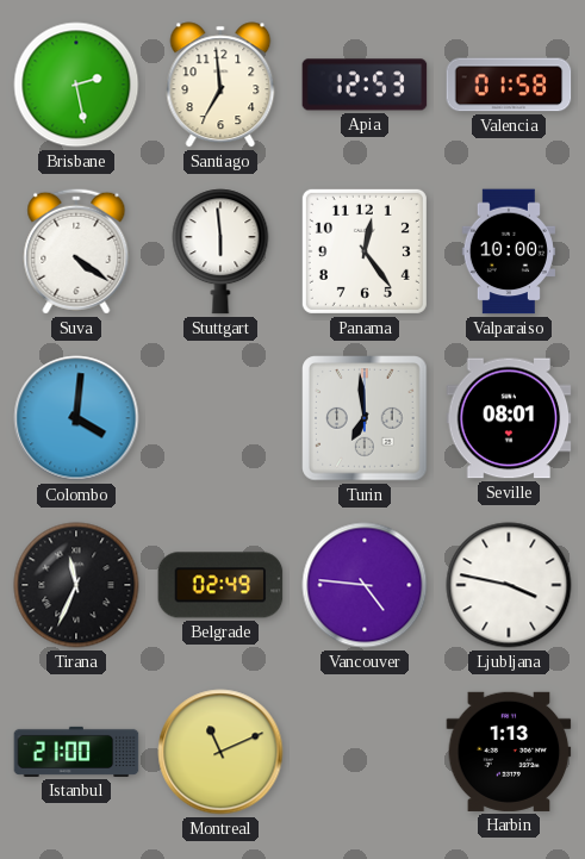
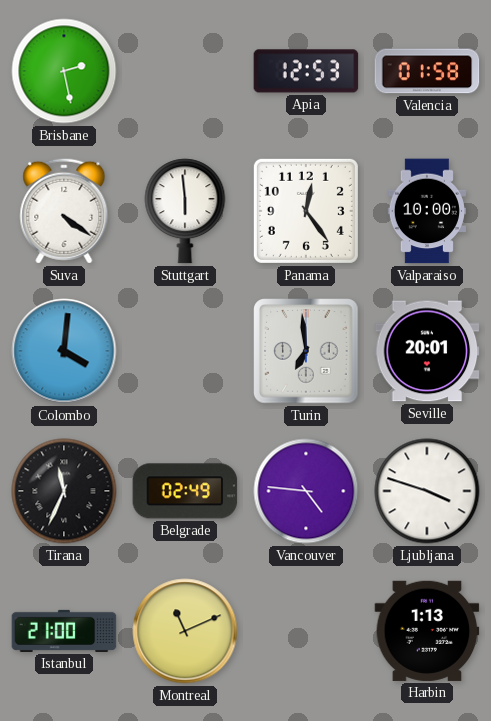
Santiago: 6:59 -> none
Seville: 08:01 -> 20:01
Ljubljana: 3:47 -> 3:48
